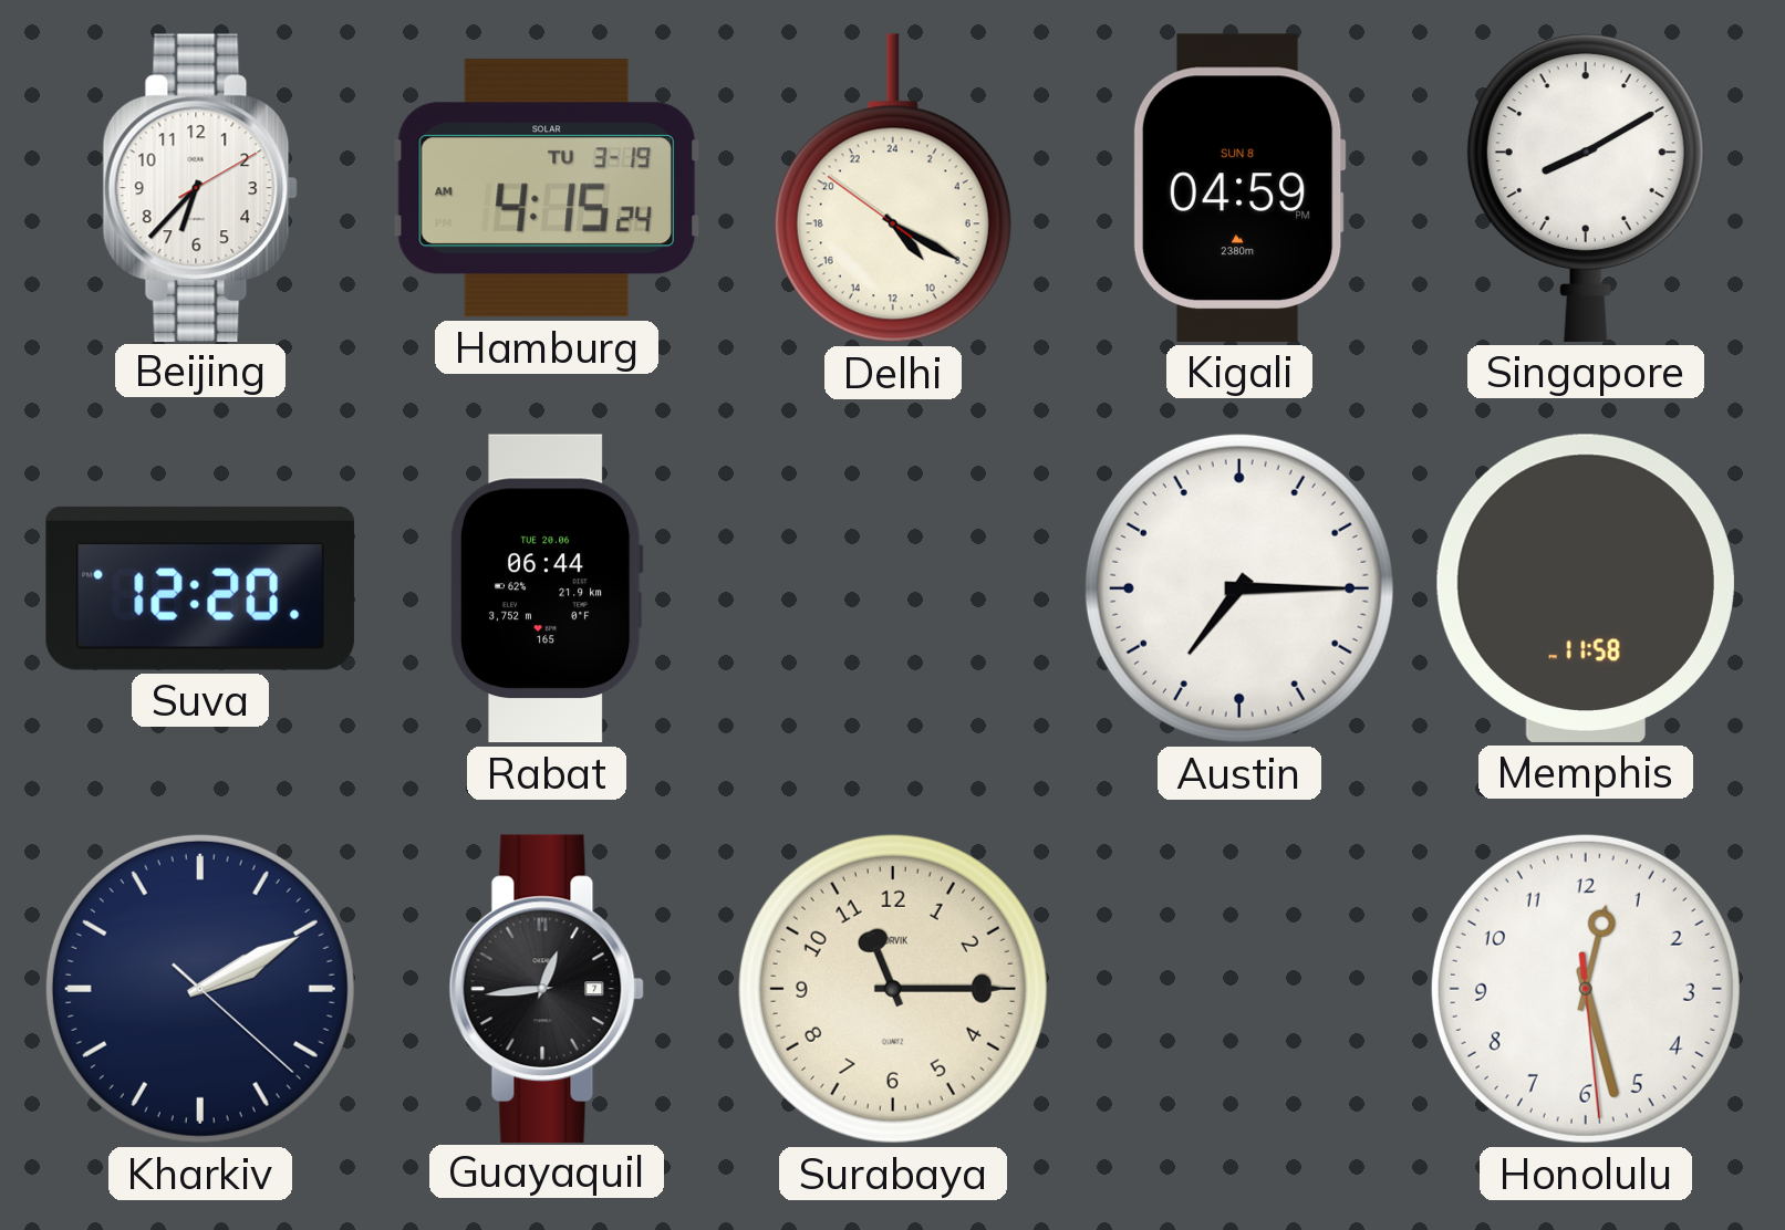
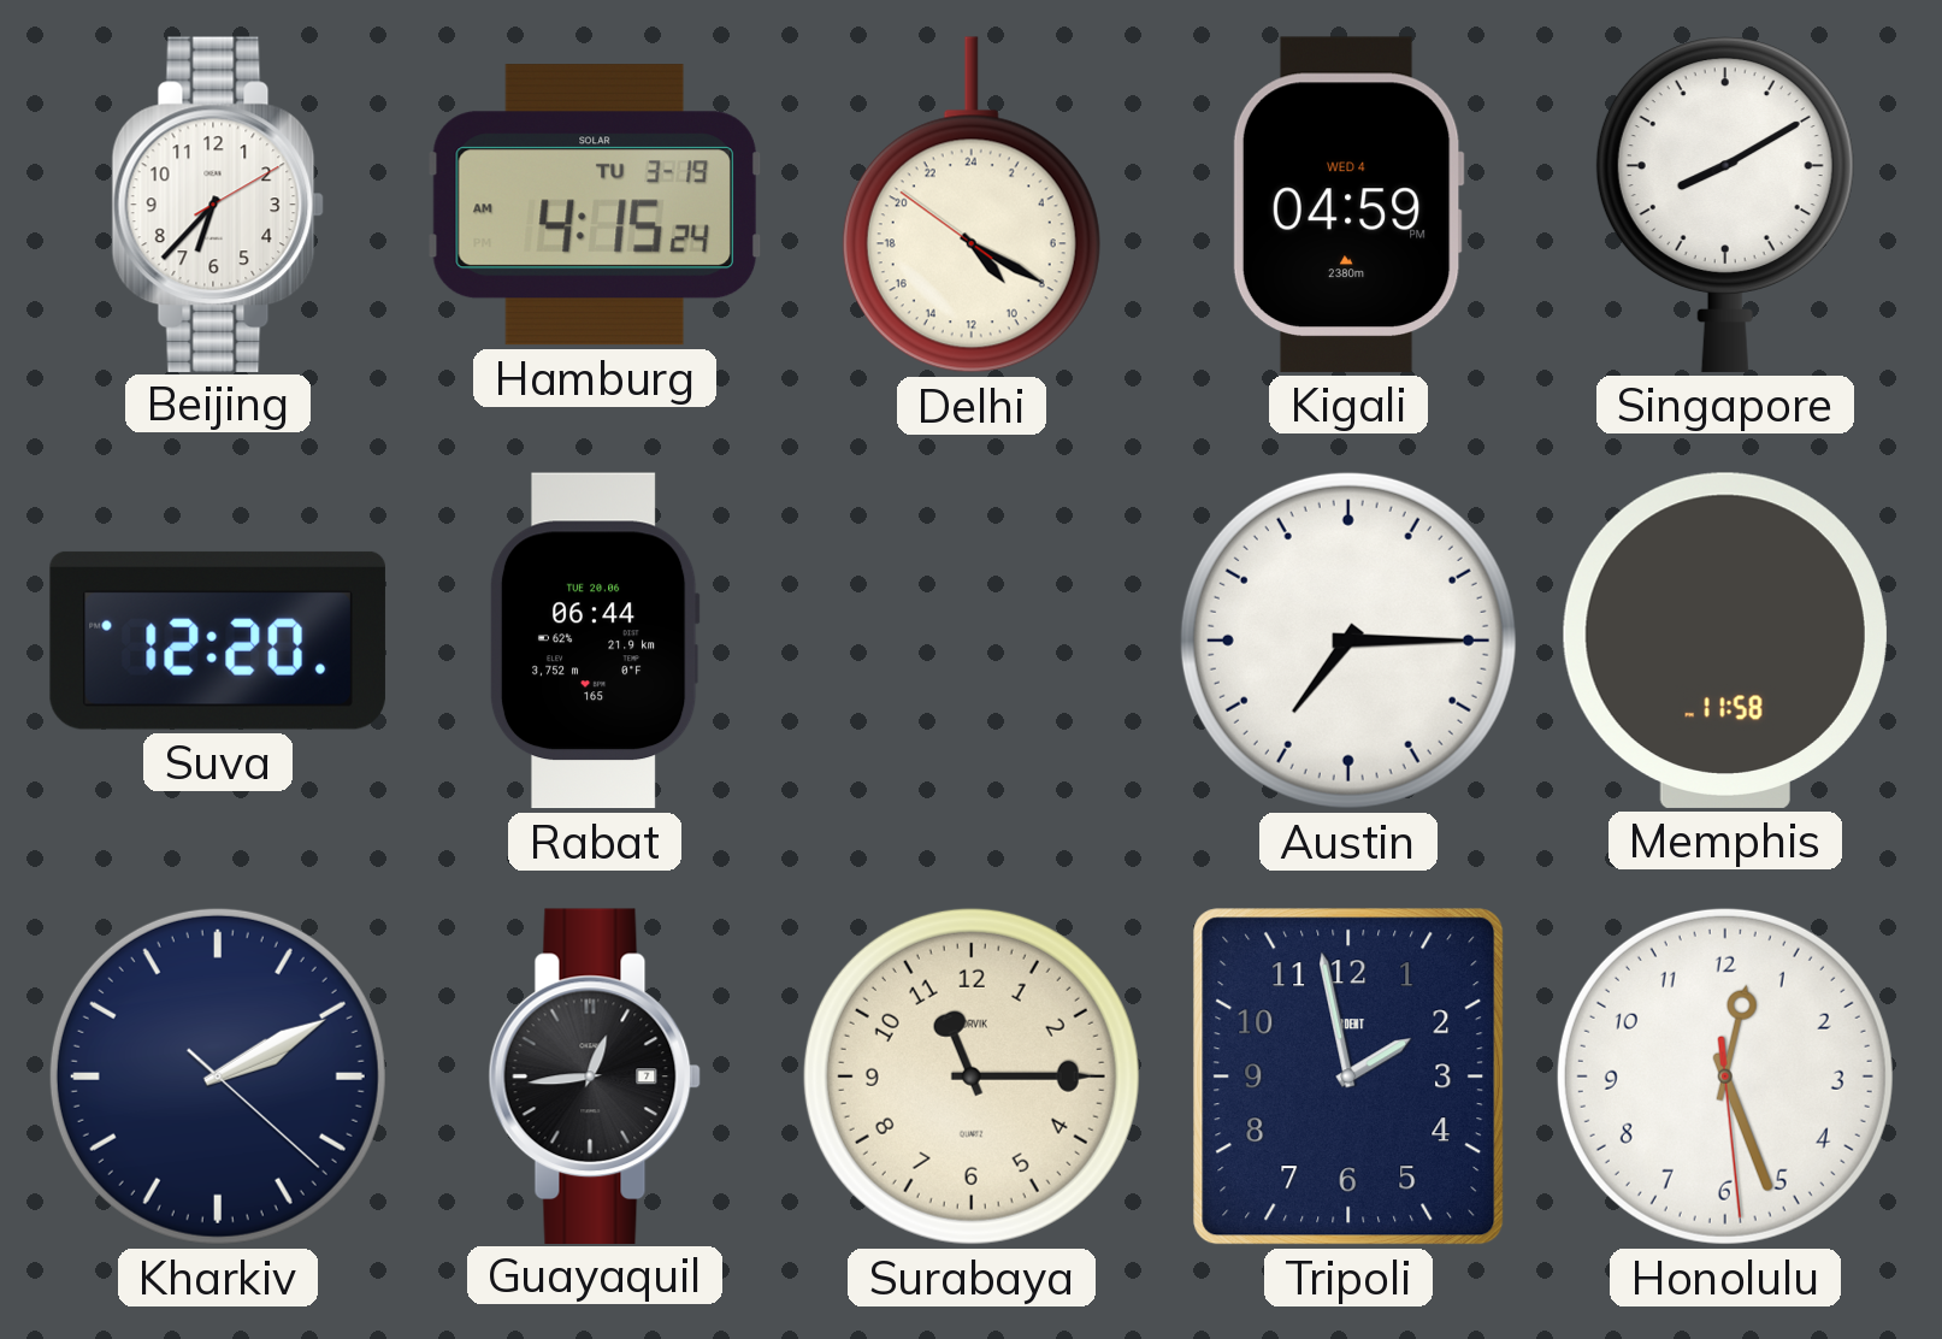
Kigali date: SUN 8 -> WED 4
Tripoli: none -> 1:58
Honolulu: 12:27 -> 12:26
